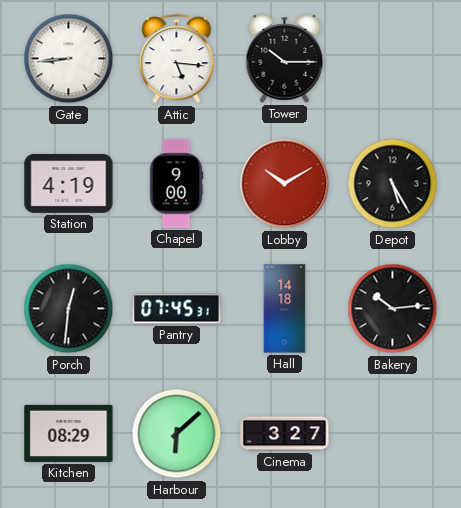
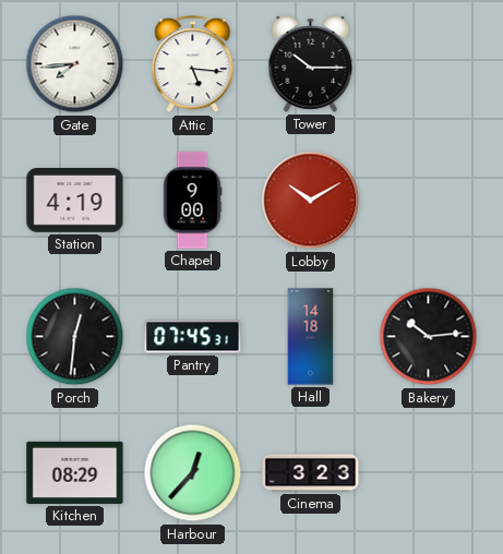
Gate: 8:44 -> 7:44
Depot: 5:25 -> none
Harbour: 6:08 -> 12:37
Cinema: 3:27 -> 3:23
